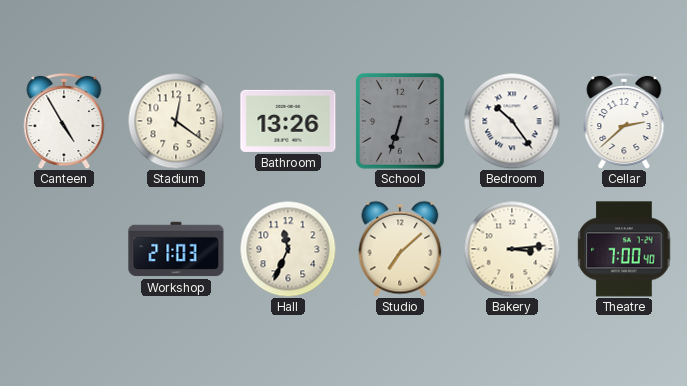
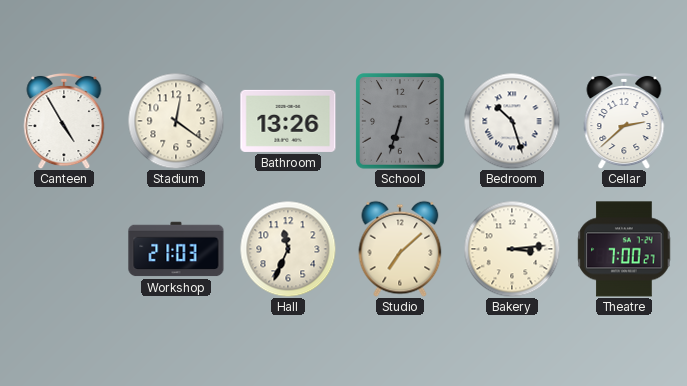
Bedroom: 10:24 -> 10:27
Theatre: 7:00:40 -> 7:00:27
